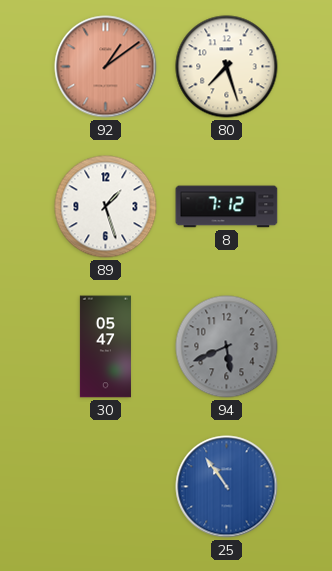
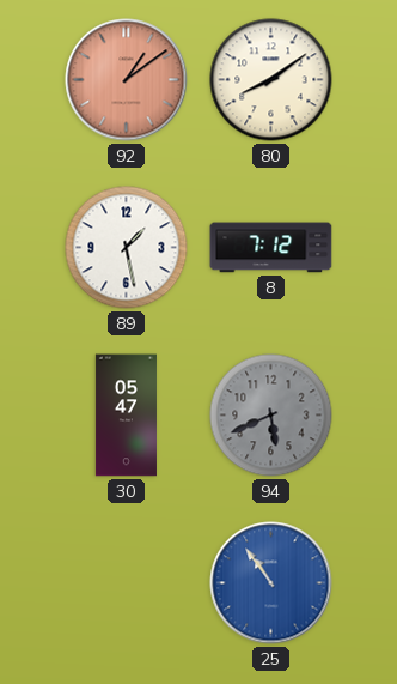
80: 7:27 -> 8:09
89: 1:27 -> 1:28
